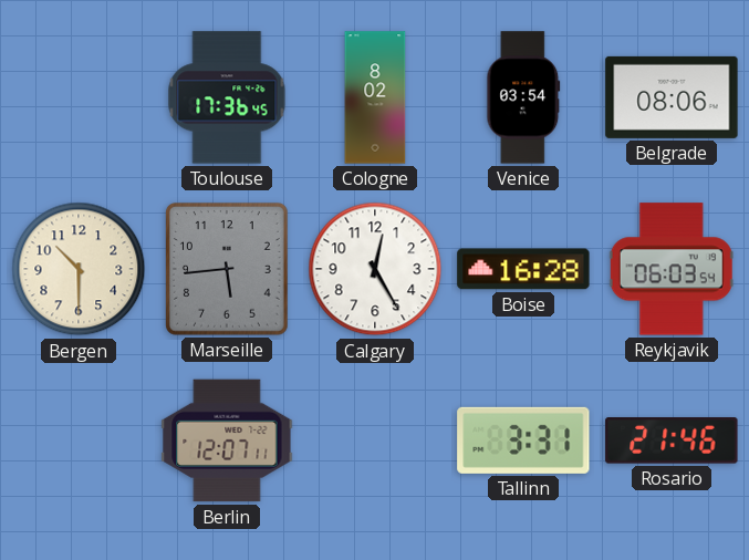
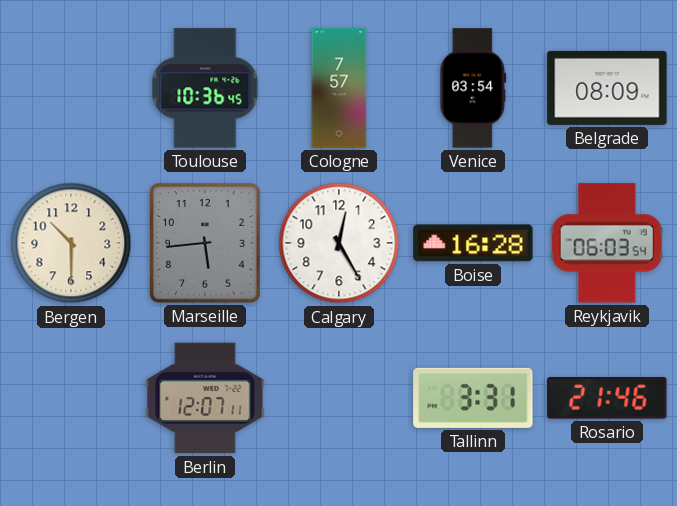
Toulouse: 17:36 -> 10:36
Cologne: 8:02 -> 7:57
Belgrade: 08:06 -> 08:09
